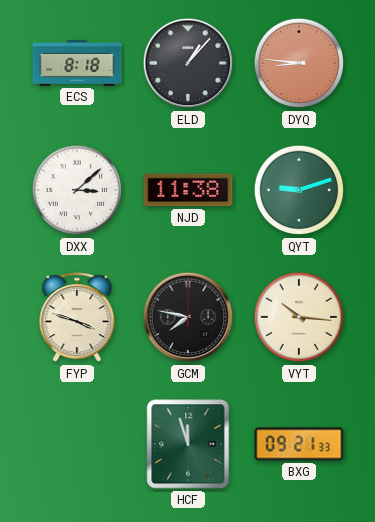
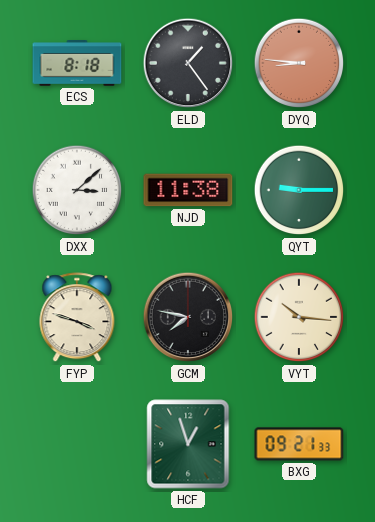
ELD: 1:07 -> 1:24
QYT: 9:12 -> 9:15
HCF: 11:57 -> 12:57
